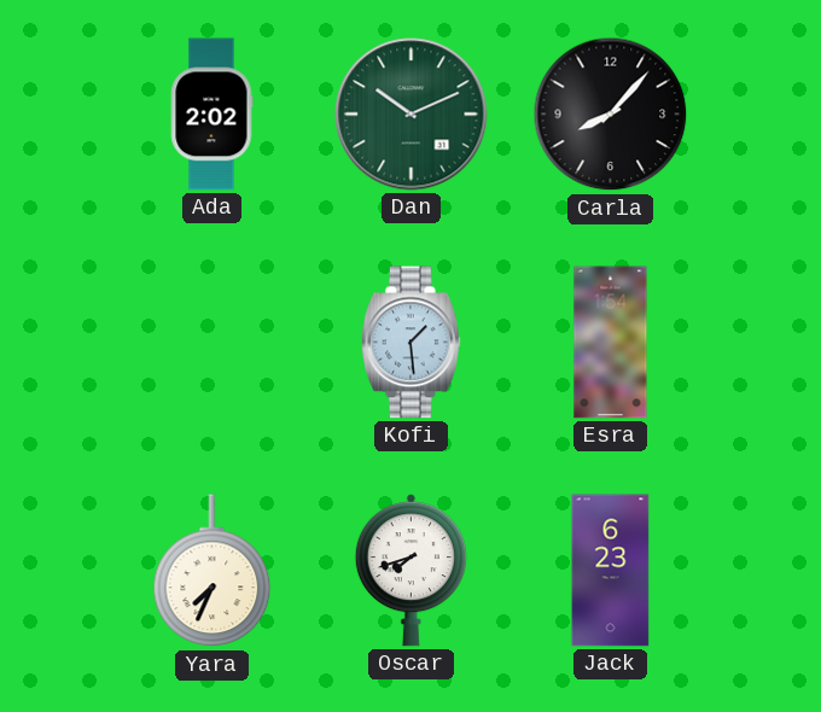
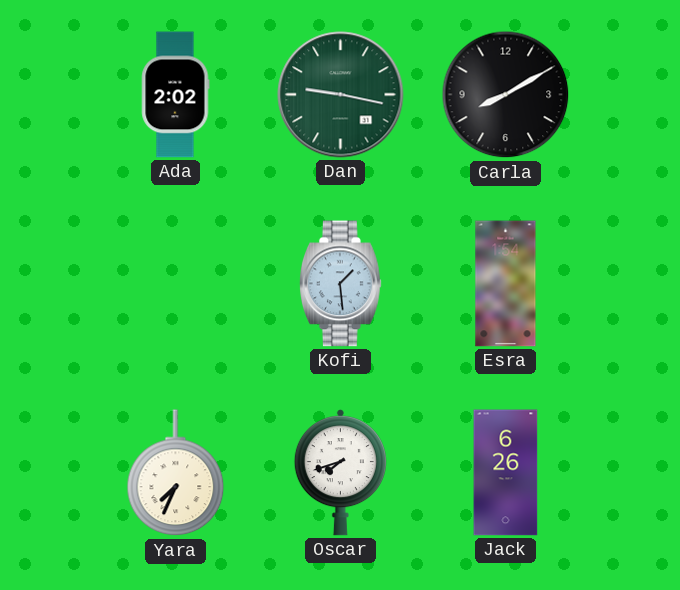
Dan: 10:11 -> 9:17
Carla: 8:07 -> 8:10
Jack: 6:23 -> 6:26
